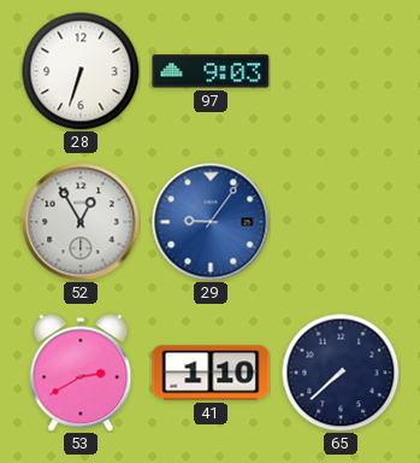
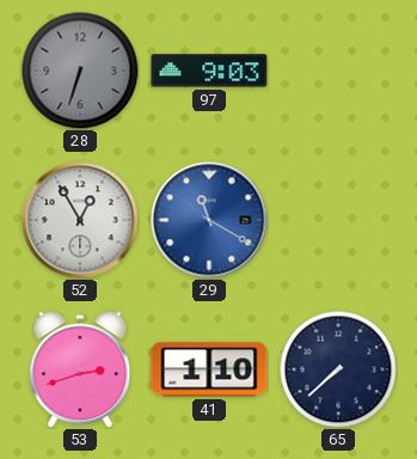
28 dial: white -> grey
29: 9:06 -> 11:20
53: 2:40 -> 2:42
